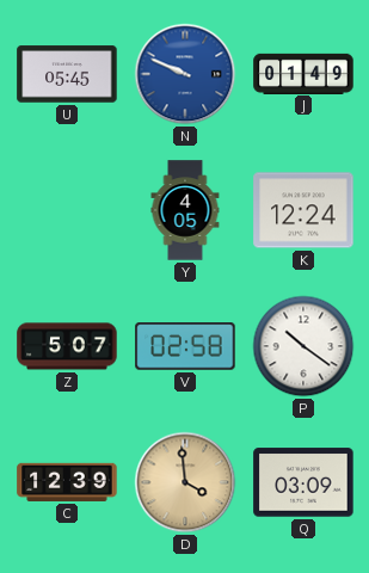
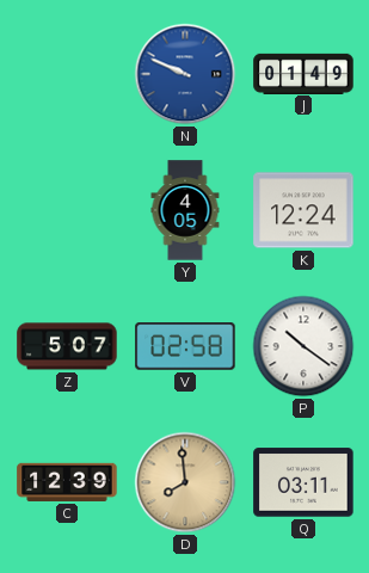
U: 05:45 -> none
D: 3:59 -> 7:59
Q: 03:09 -> 03:11
